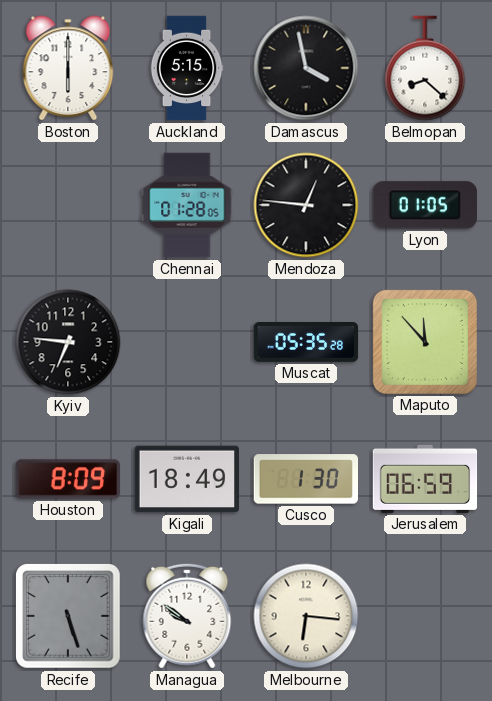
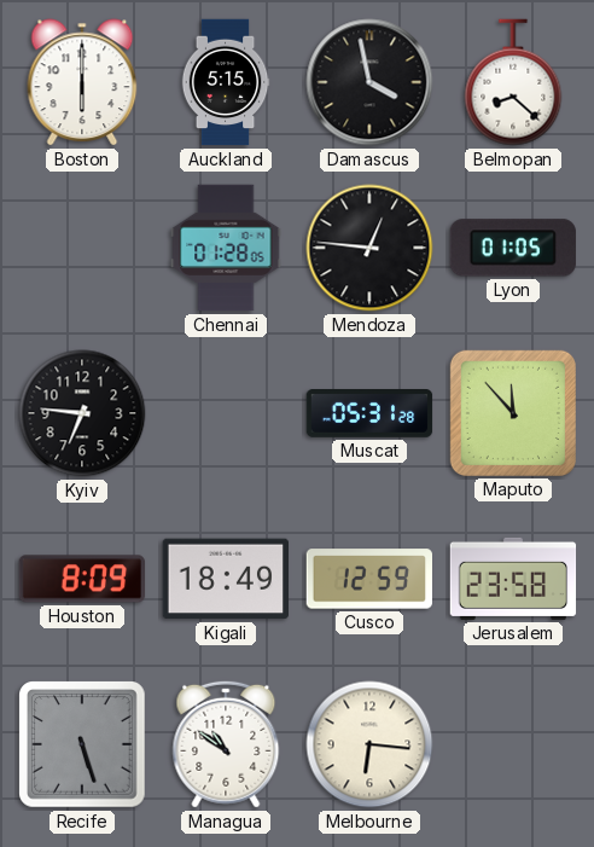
Muscat: 05:35 -> 05:31
Cusco: 1:30 -> 12:59
Jerusalem: 06:59 -> 23:58
Managua: 9:51 -> 10:51
